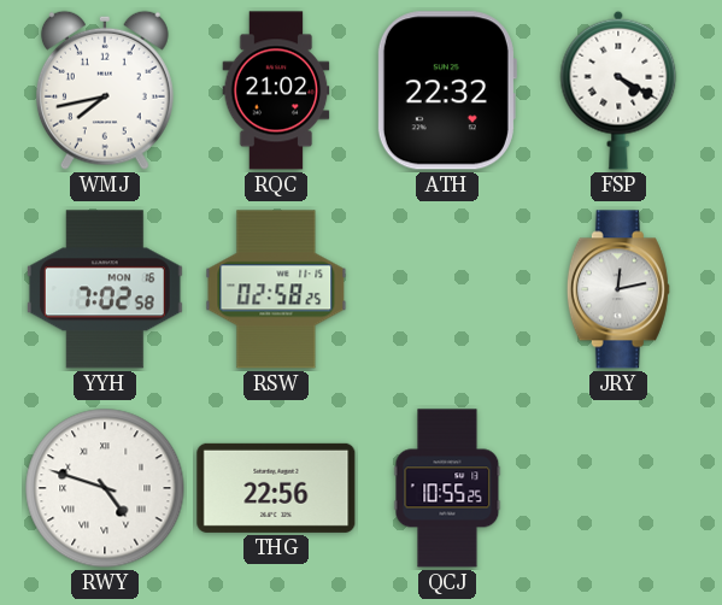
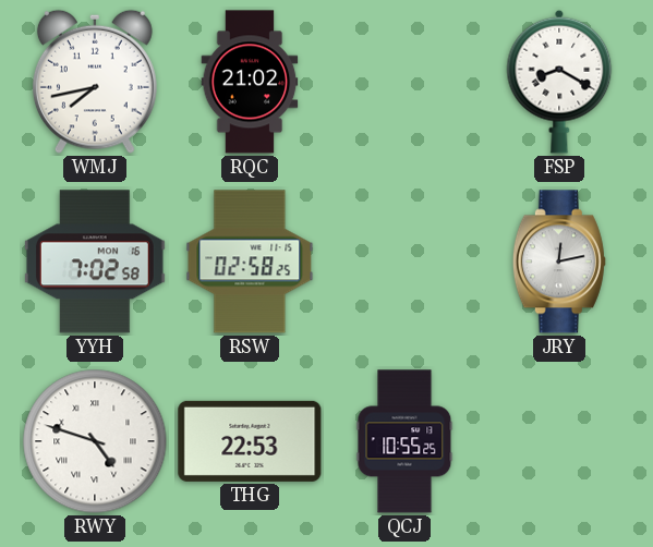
ATH: 22:32 -> none
FSP: 4:20 -> 8:20
THG: 22:56 -> 22:53
